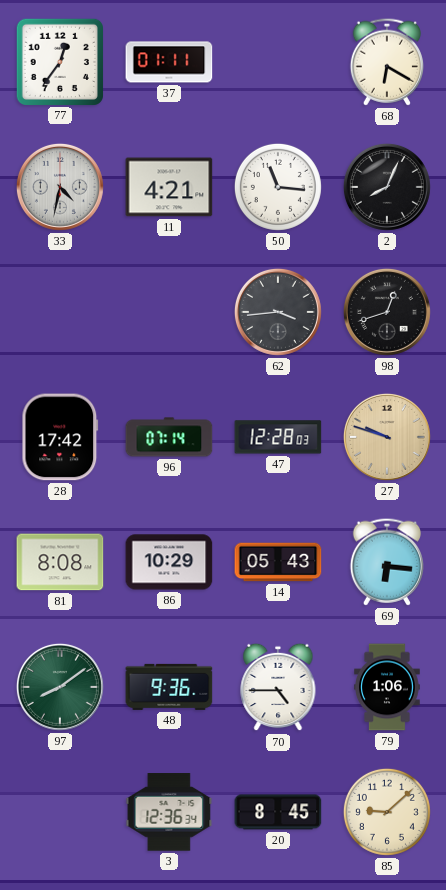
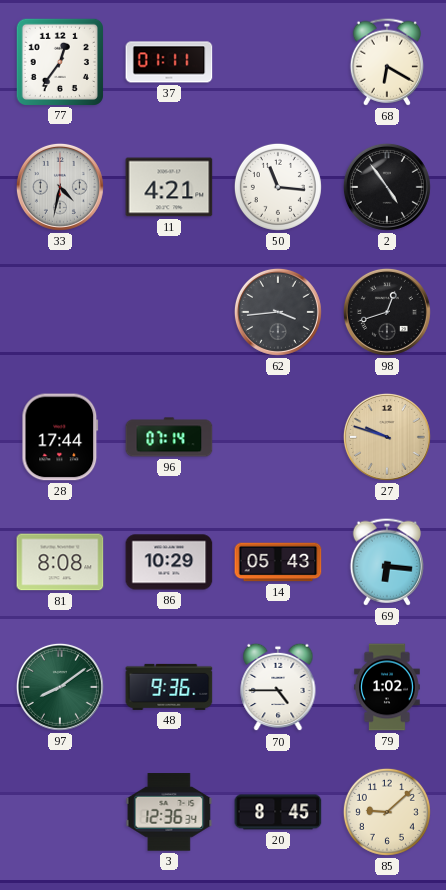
2: 8:04 -> 4:54
28: 17:42 -> 17:44
47: 12:28 -> none
79: 1:06 -> 1:02
